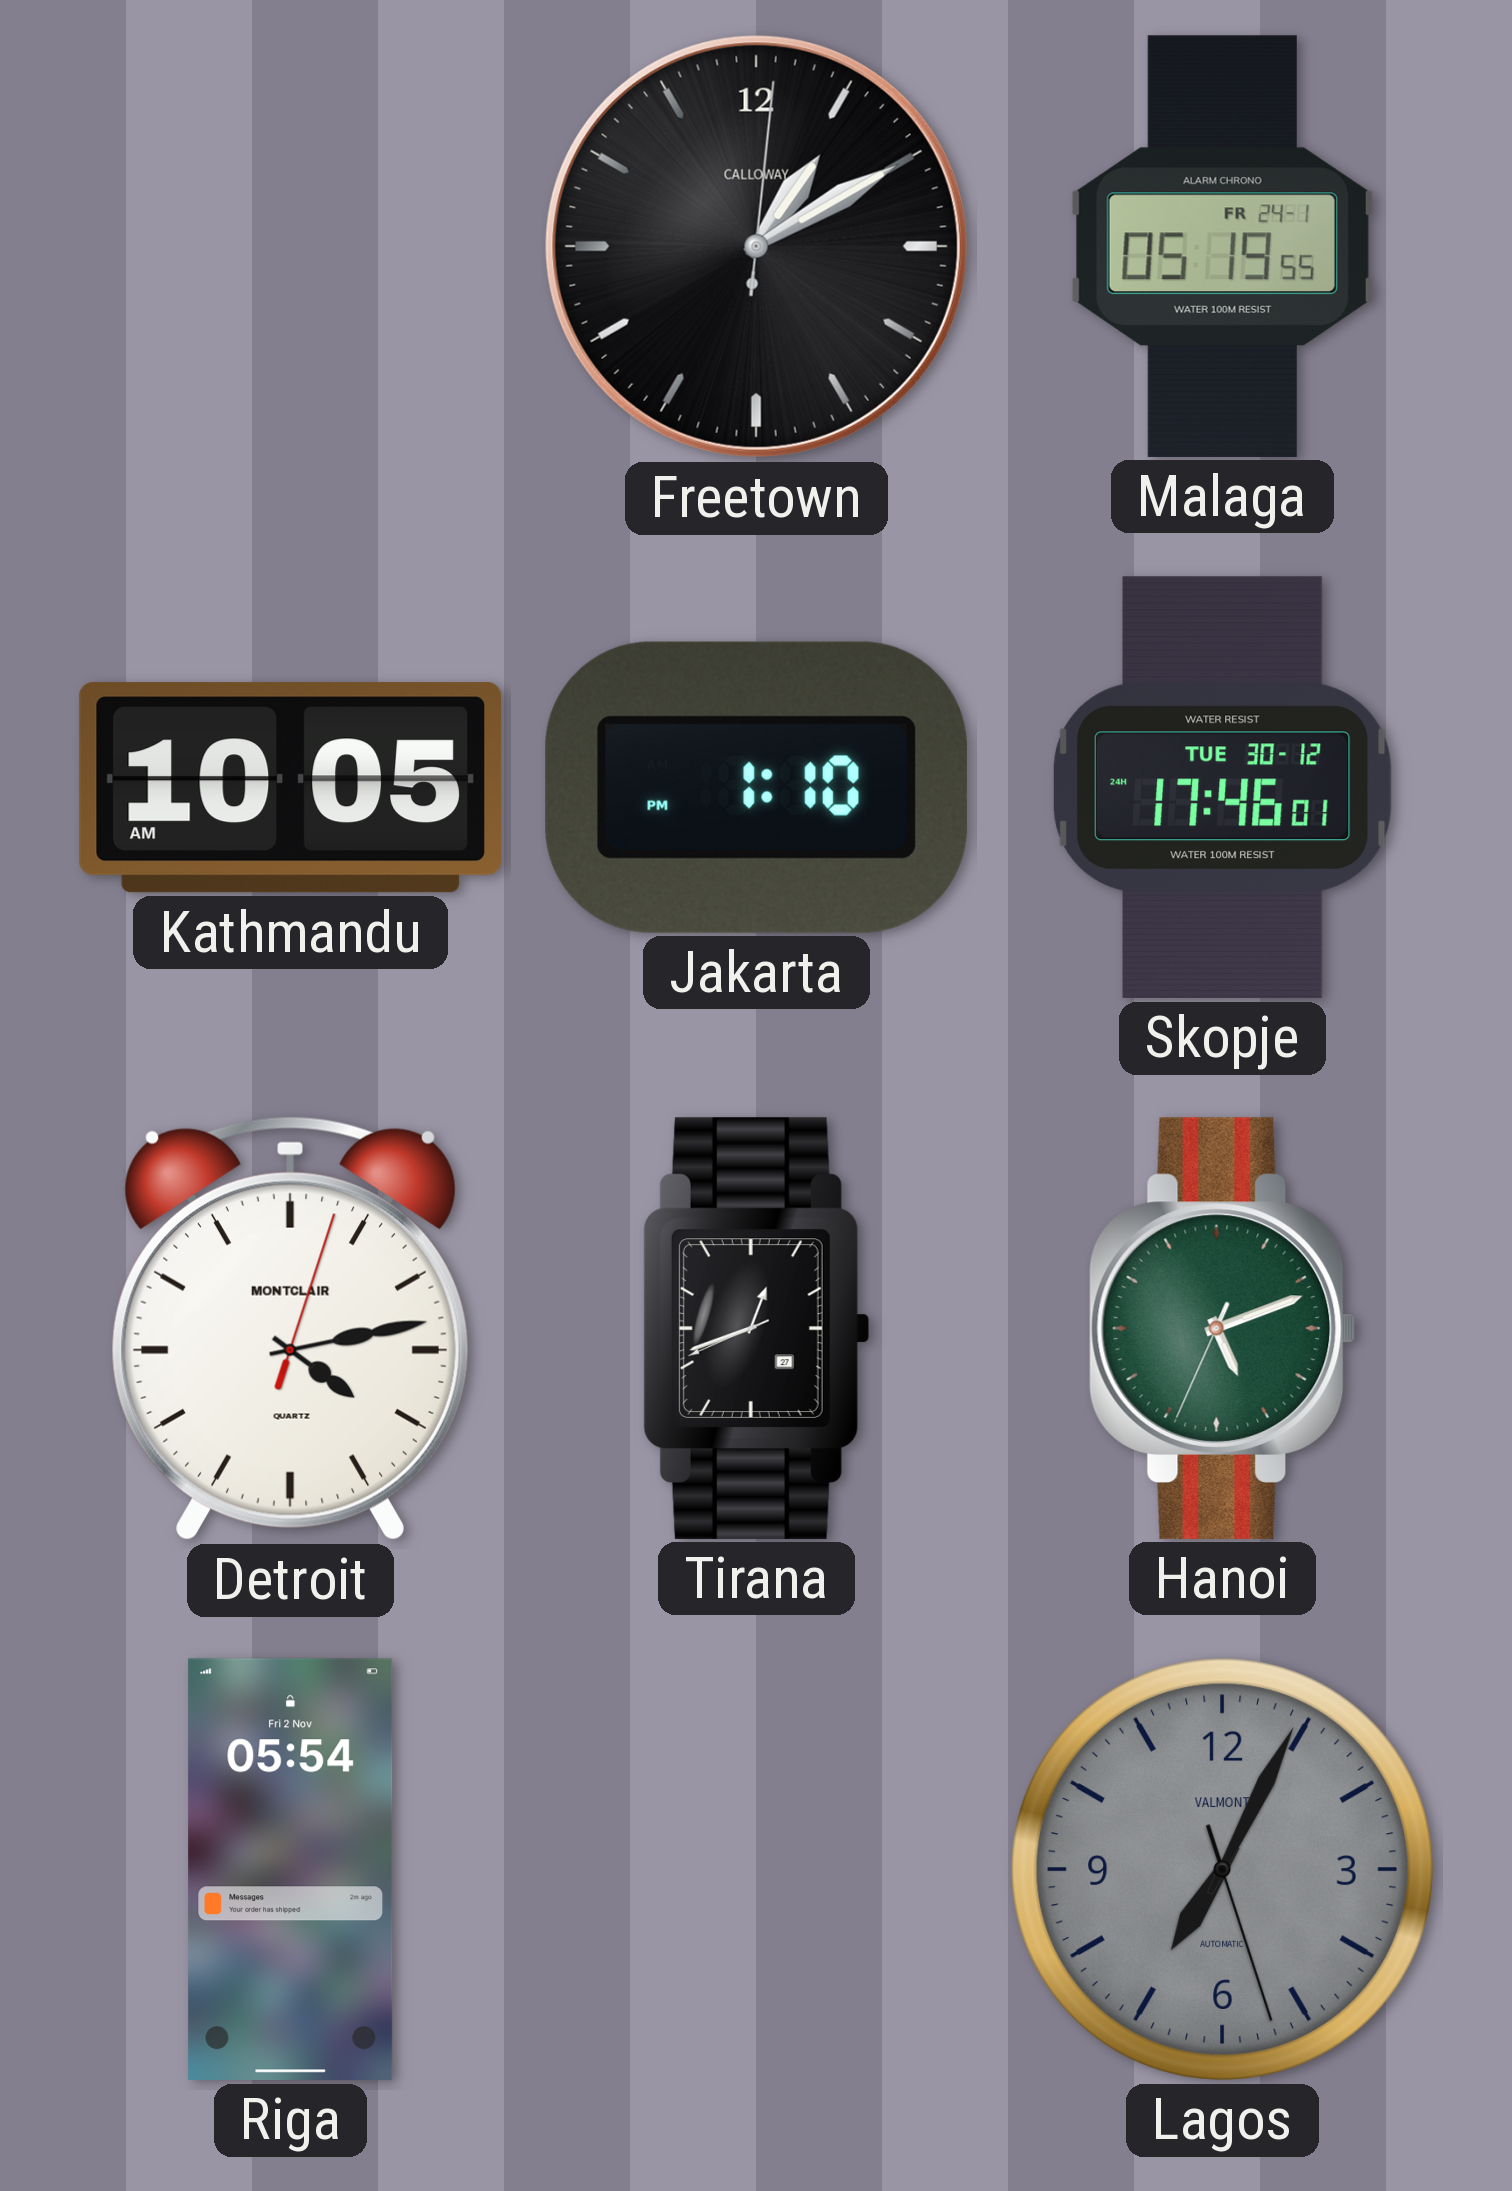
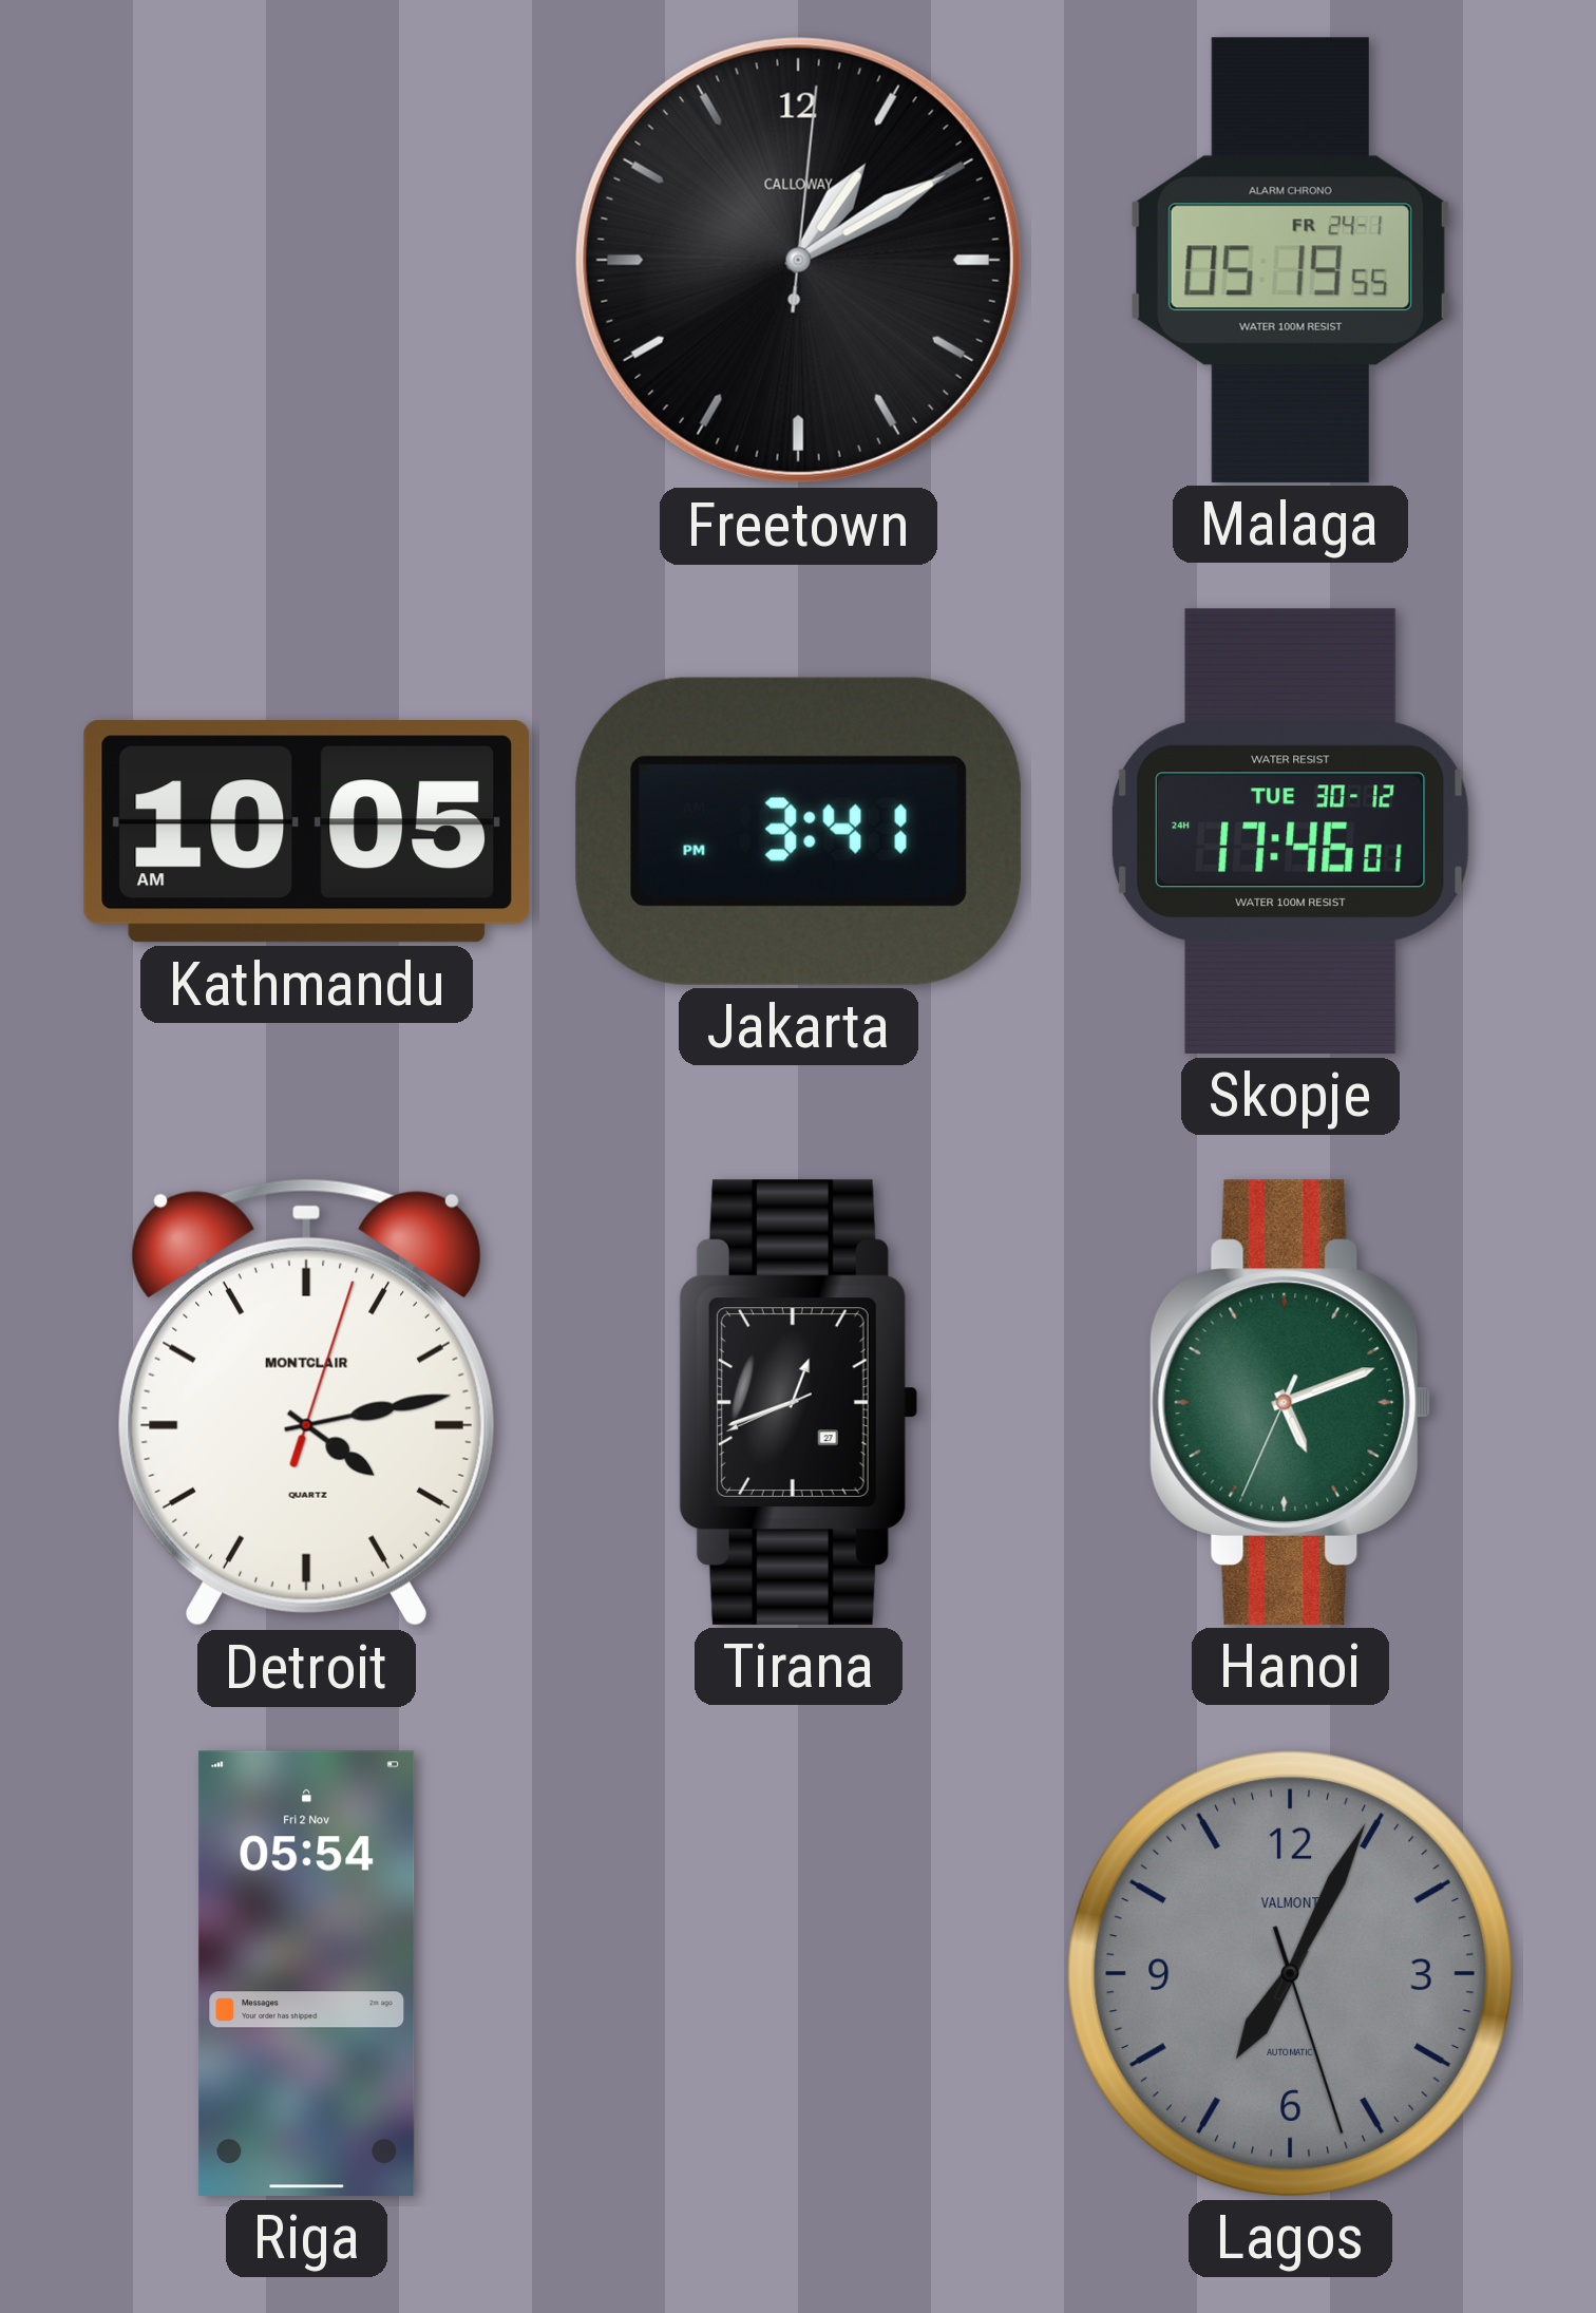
Jakarta: 1:10 -> 3:41
